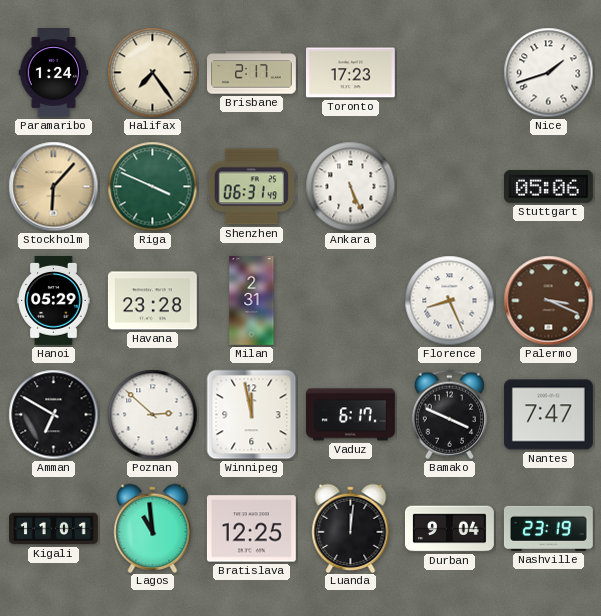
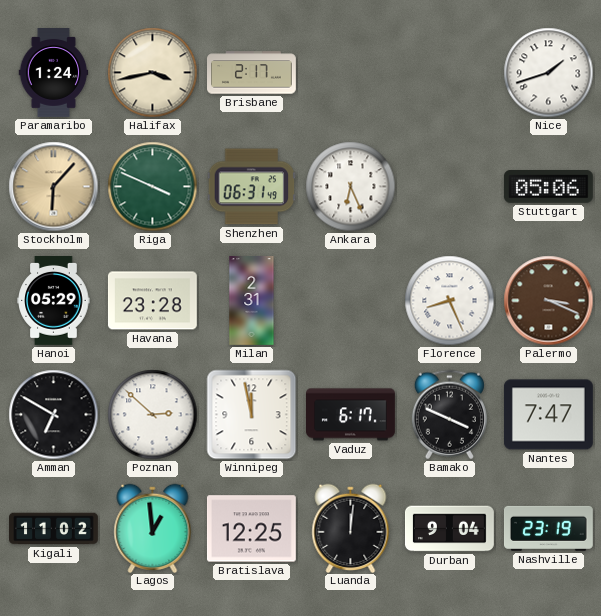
Halifax: 7:24 -> 3:43
Toronto: 17:23 -> none
Ankara: 5:26 -> 6:26
Kigali: 11:01 -> 11:02
Lagos: 10:59 -> 12:59
